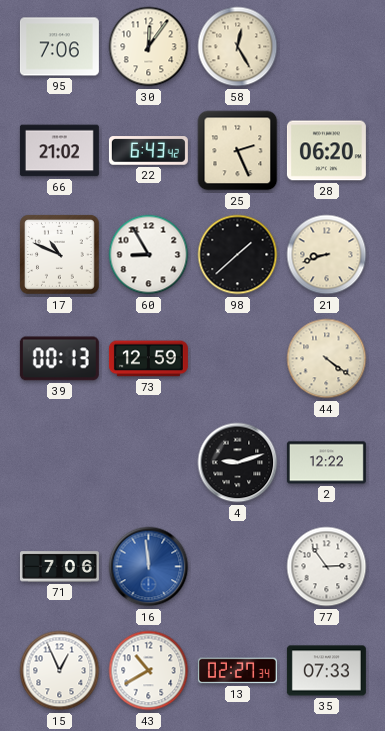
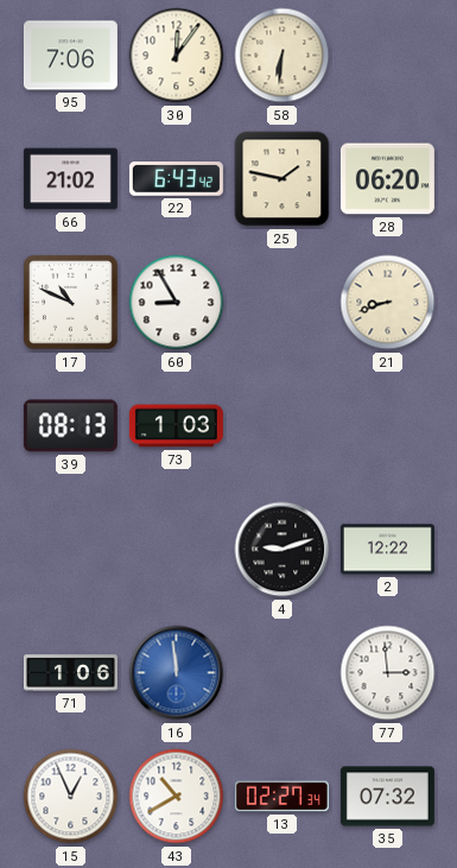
58: 12:25 -> 6:31
25: 2:26 -> 1:47
98: 1:38 -> none
39: 00:13 -> 08:13
73: 12:59 -> 1:03
44: 4:21 -> none
71: 7:06 -> 1:06
77: 2:54 -> 2:59
35: 07:33 -> 07:32
